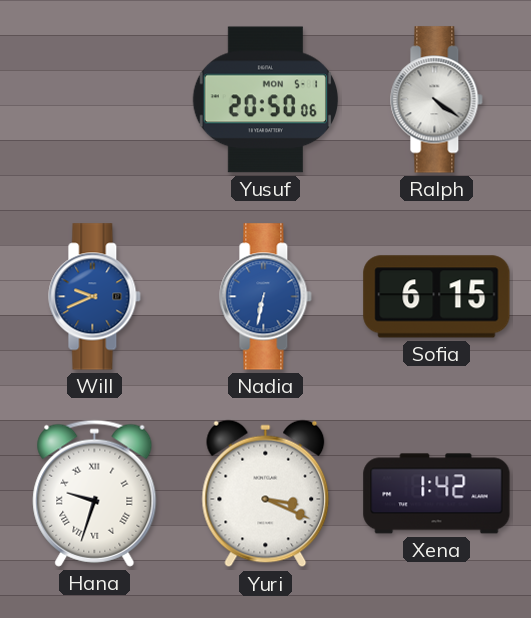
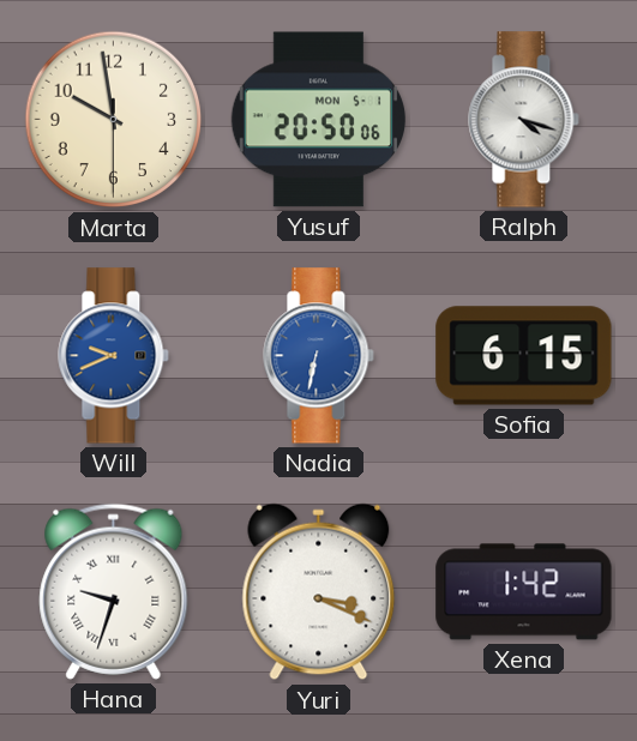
Marta: none -> 9:58
Ralph: 4:21 -> 4:18
